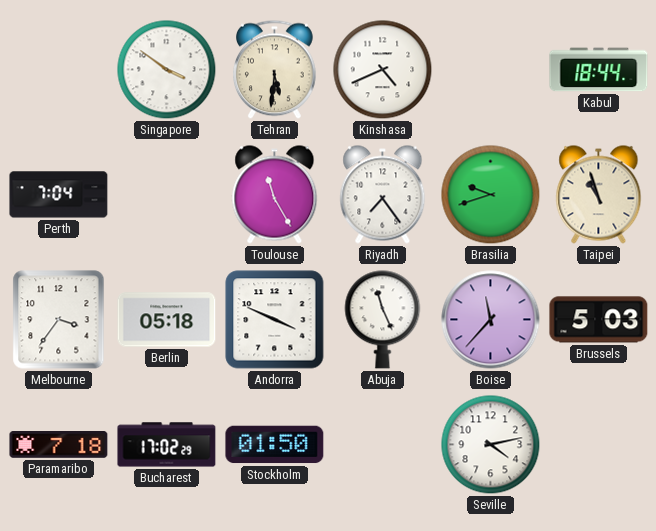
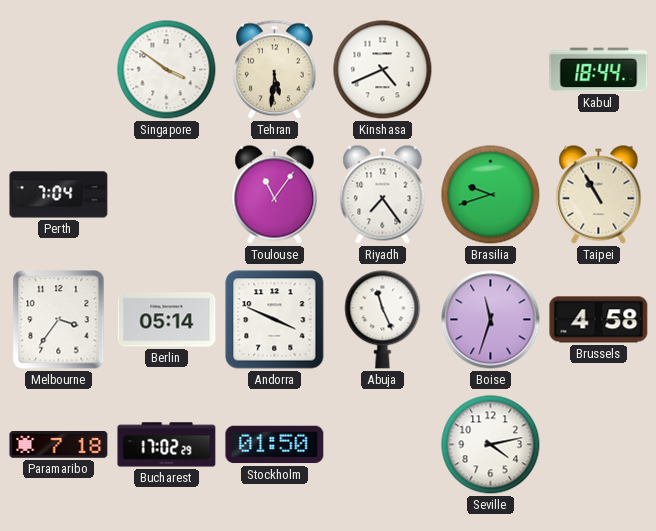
Toulouse: 11:25 -> 11:06
Taipei: 10:57 -> 10:55
Berlin: 05:18 -> 05:14
Boise: 11:37 -> 11:33
Brussels: 5:03 -> 4:58
